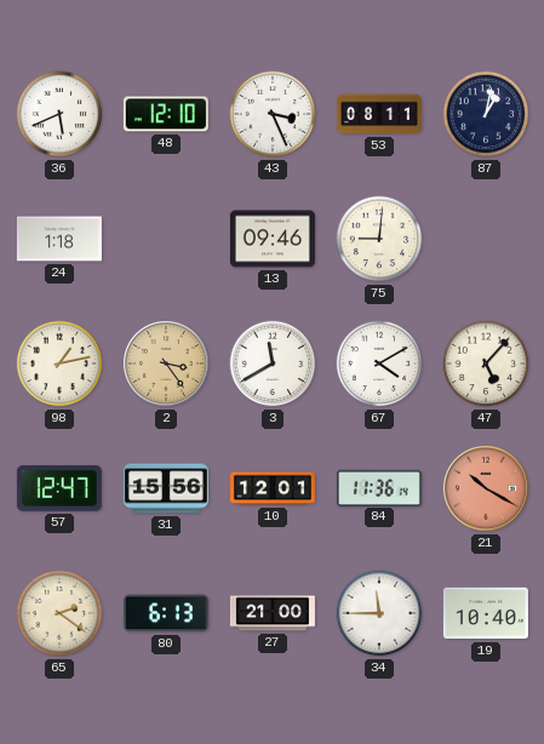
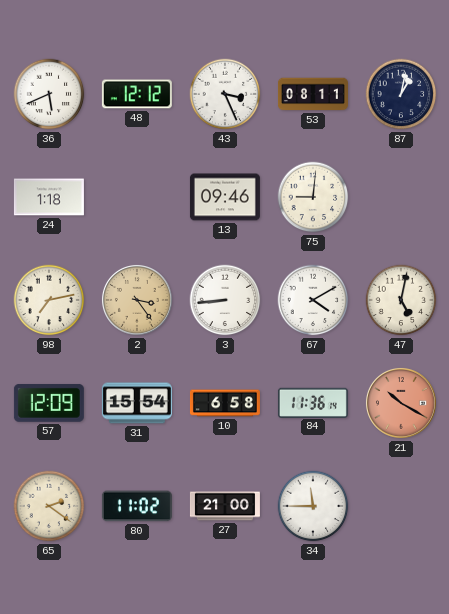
48: 12:10 -> 12:12
98: 1:13 -> 7:13
3: 11:40 -> 8:44
47: 5:07 -> 5:02
57: 12:47 -> 12:09
31: 15:56 -> 15:54
10: 12:01 -> 6:58
80: 6:13 -> 11:02
19: 10:40 -> none
